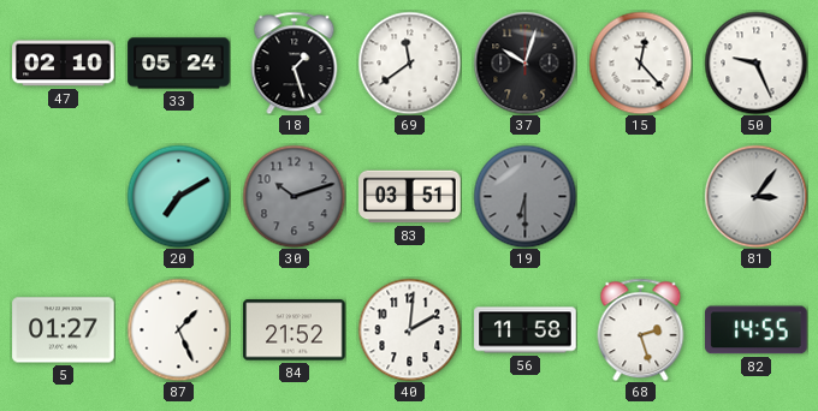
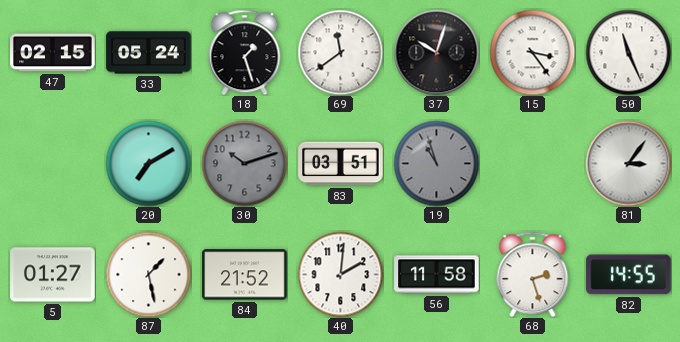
47: 02:10 -> 02:15
15: 12:23 -> 3:24
50: 9:26 -> 11:26
19: 6:30 -> 10:57
87: 1:26 -> 1:28
